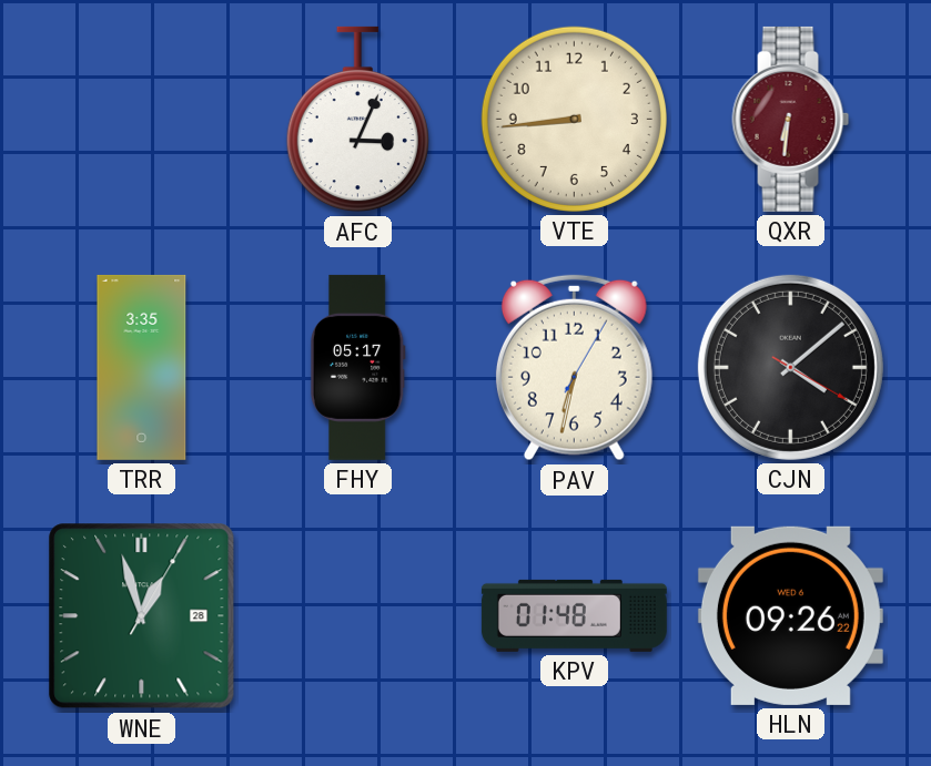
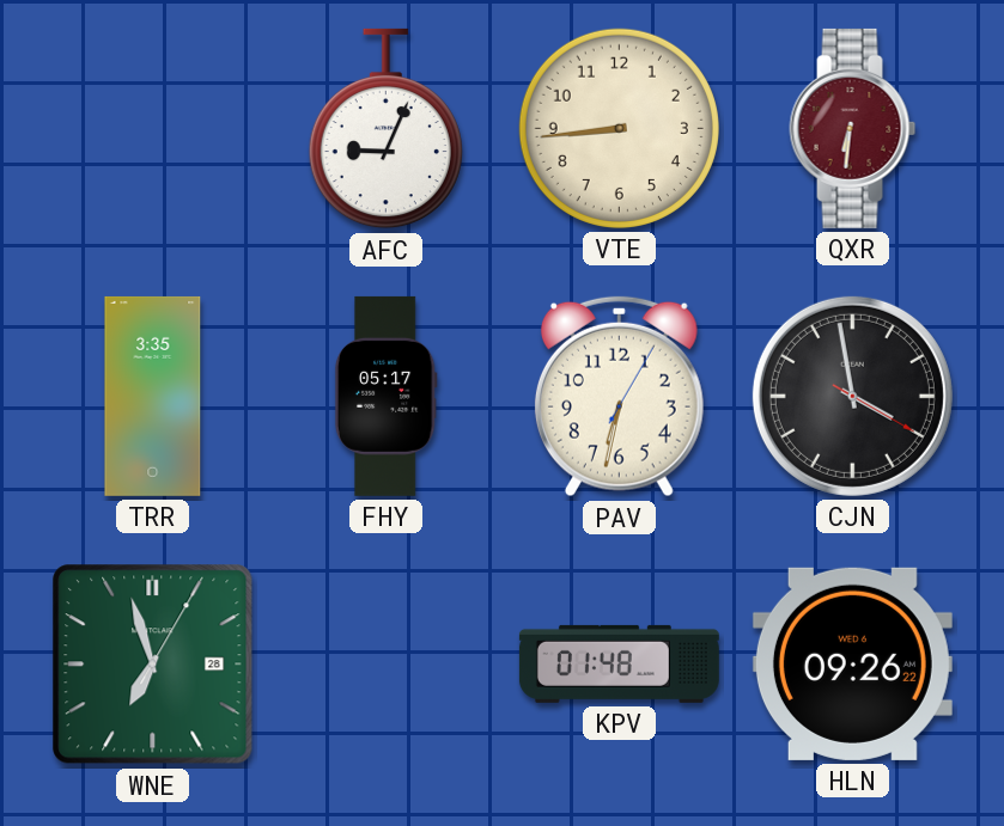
AFC: 3:04 -> 9:04
CJN: 4:08 -> 3:58
WNE: 12:57 -> 6:57
